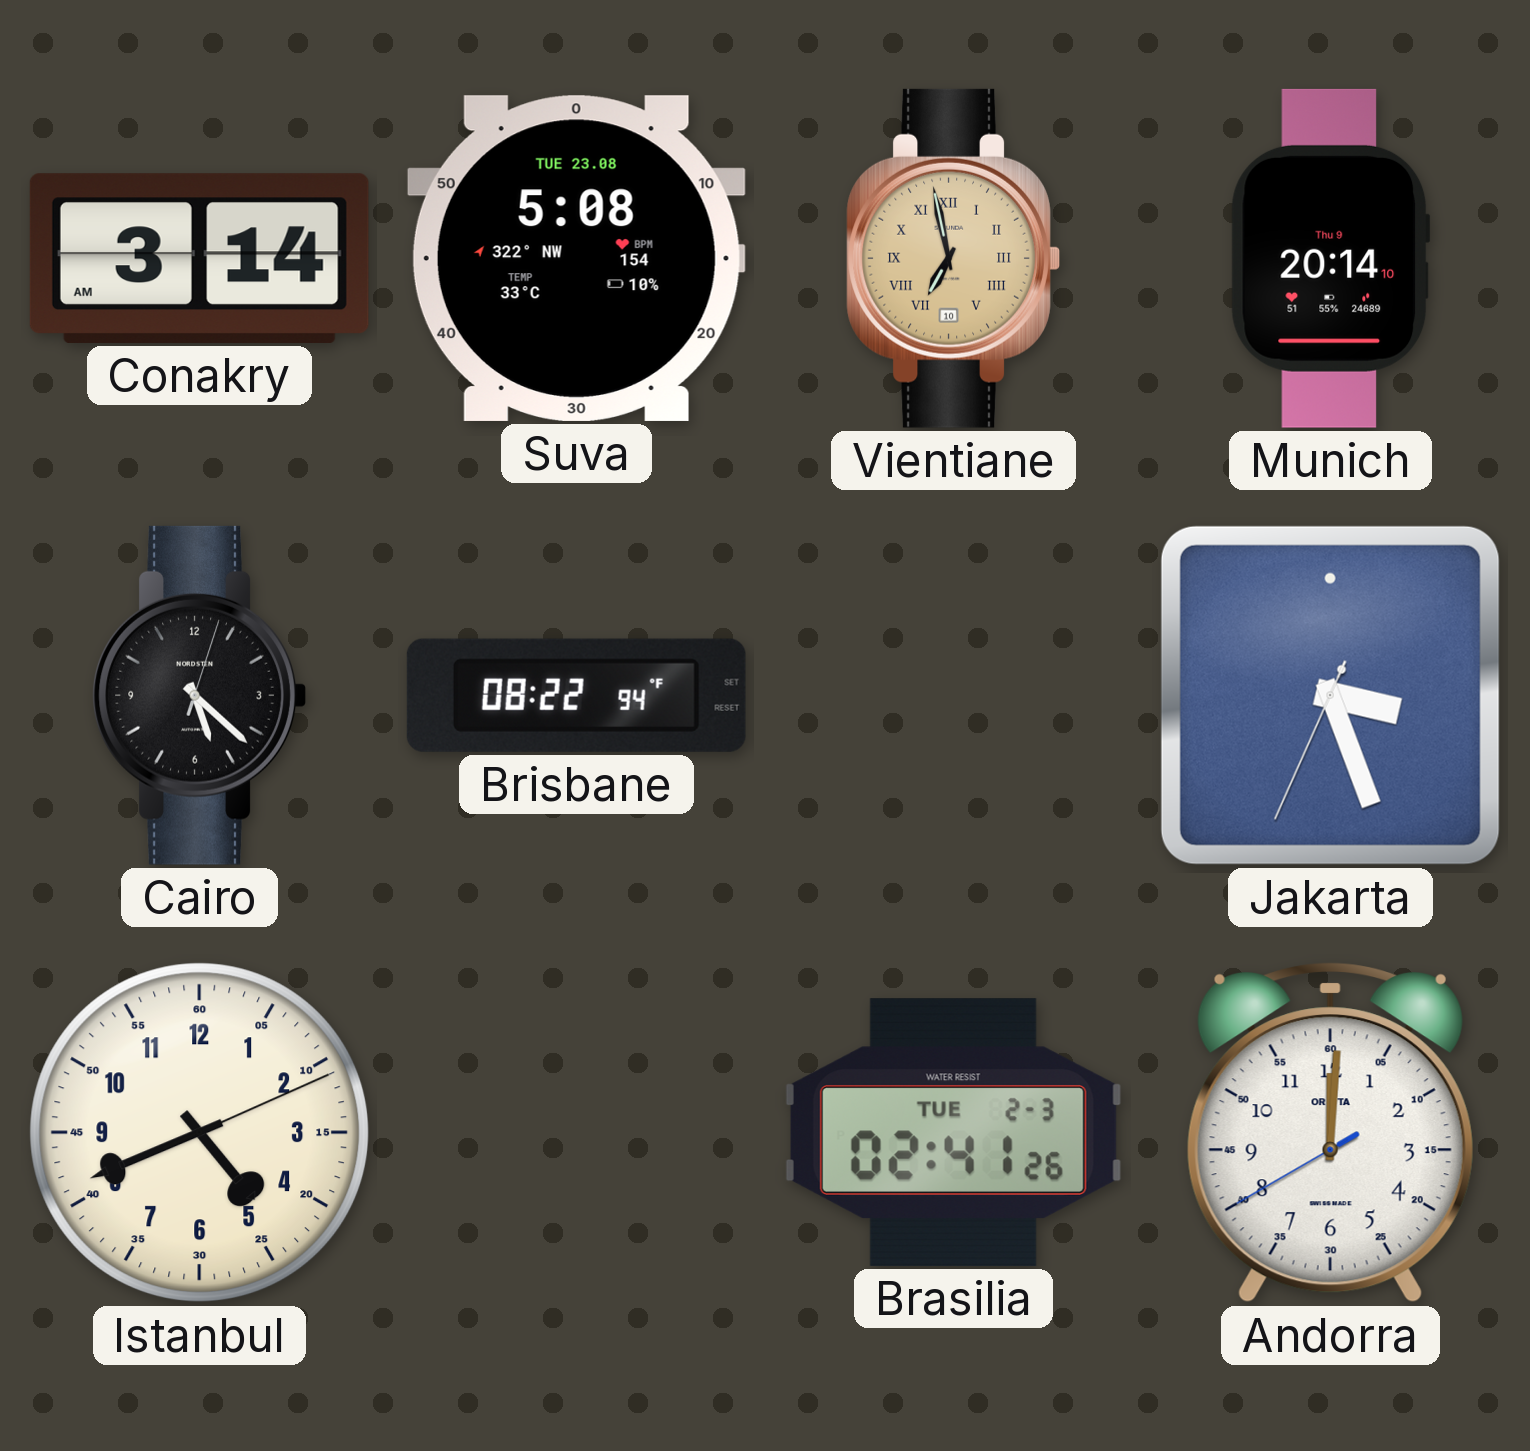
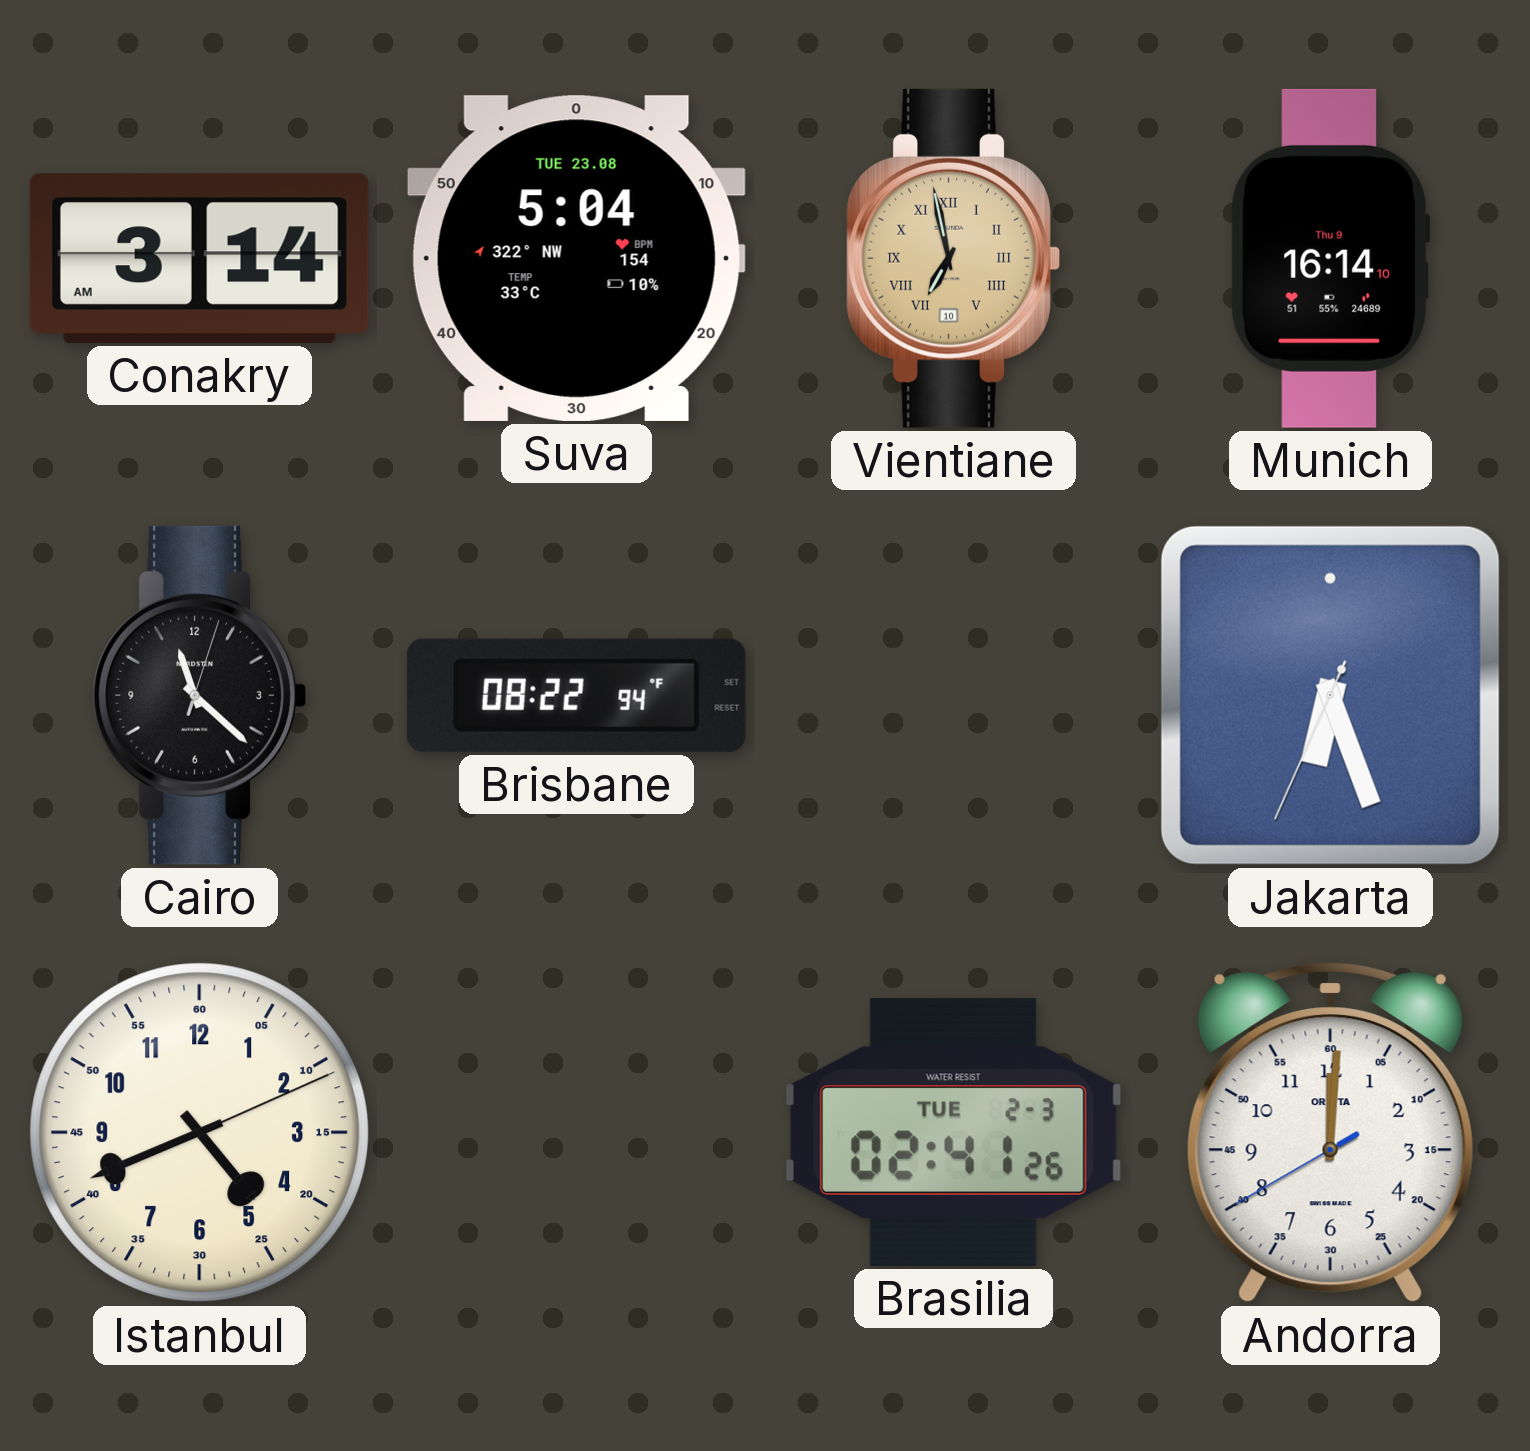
Suva: 5:08 -> 5:04
Munich: 20:14 -> 16:14
Cairo: 5:22 -> 11:22
Jakarta: 3:26 -> 6:26
